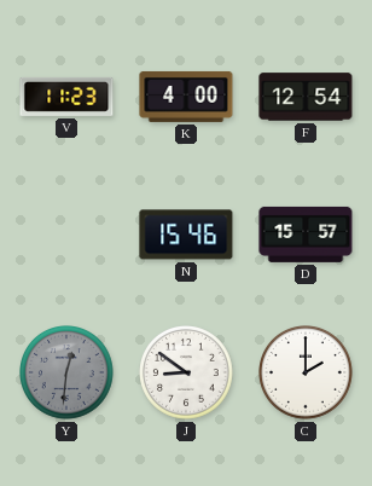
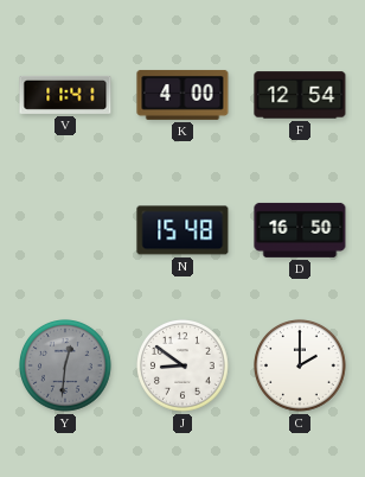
V: 11:23 -> 11:41
N: 15:46 -> 15:48
D: 15:57 -> 16:50
